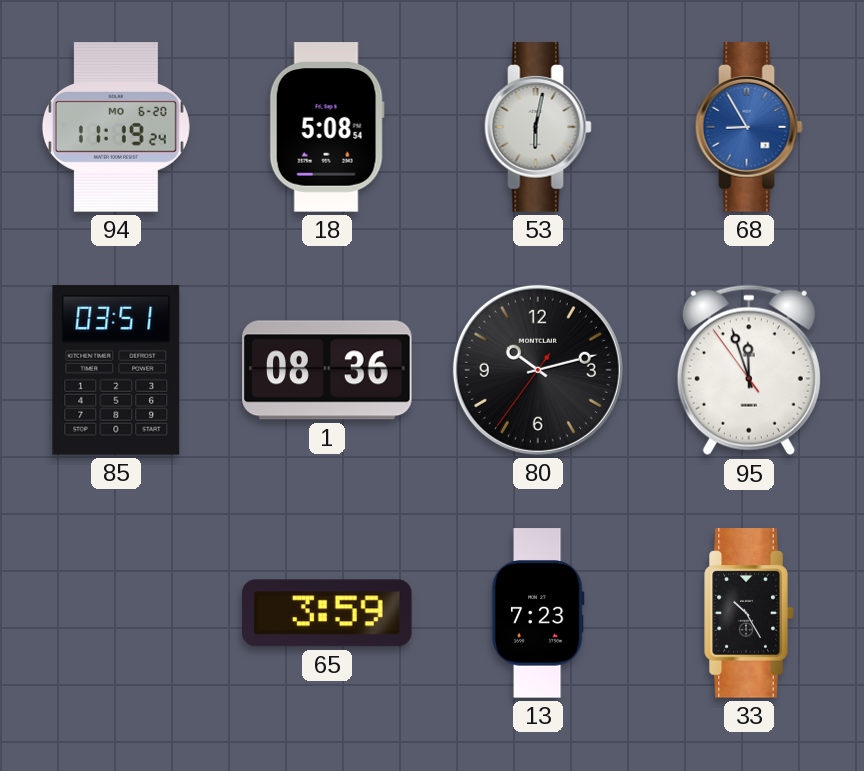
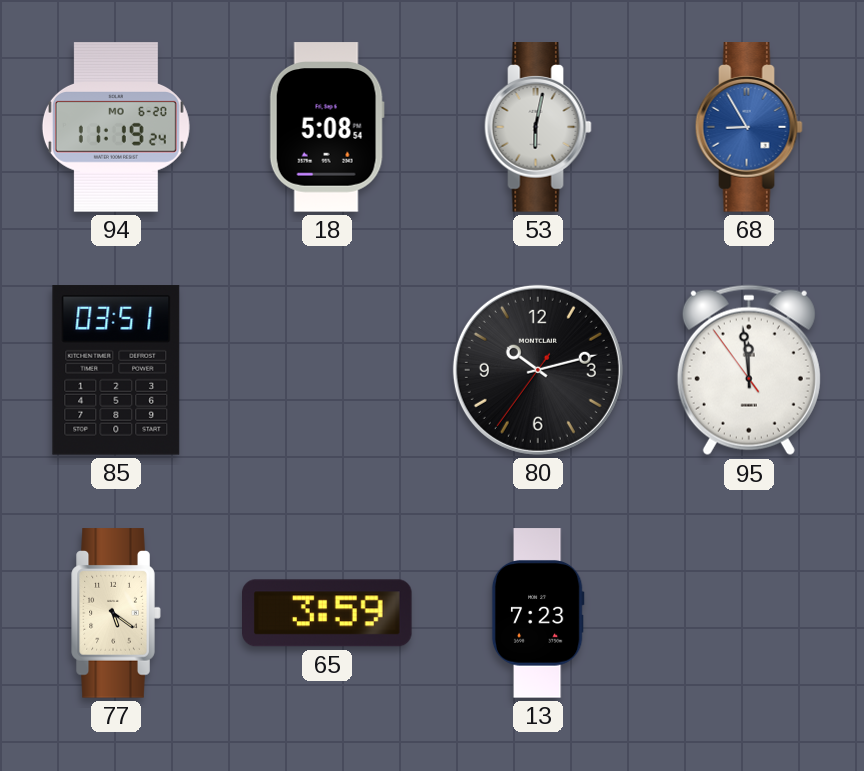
1: 08:36 -> none
95: 11:56 -> 11:58
77: none -> 5:21
33: 10:25 -> none
